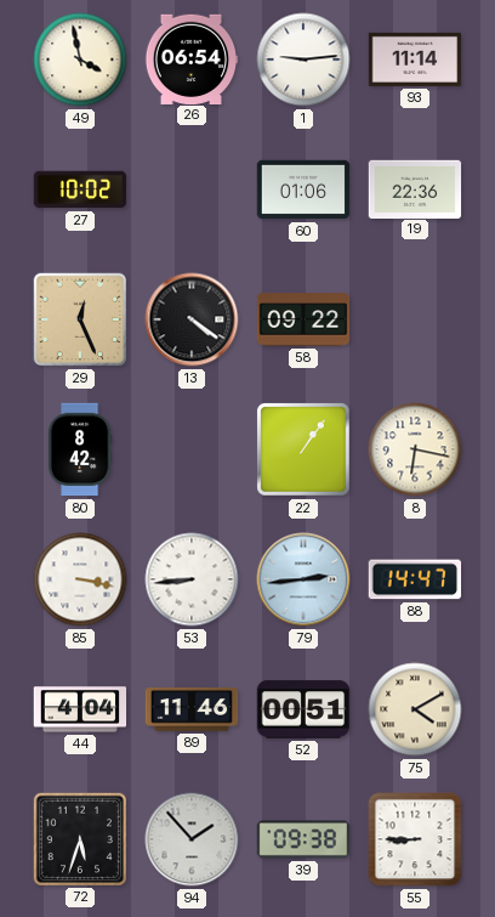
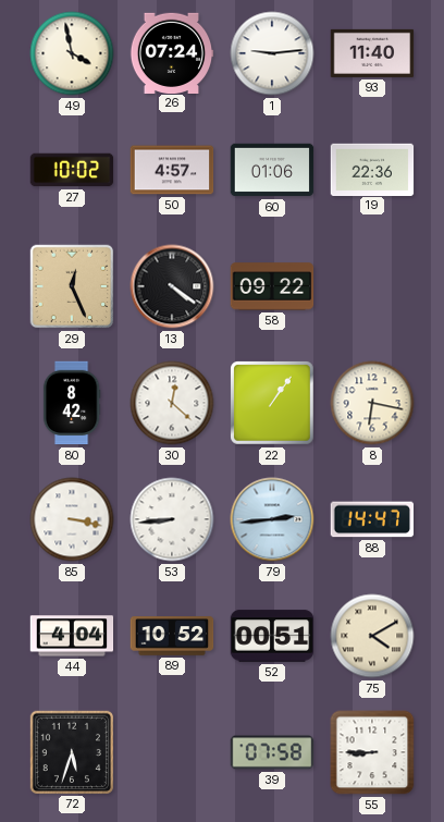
26: 06:54 -> 07:24
93: 11:14 -> 11:40
50: none -> 4:57
30: none -> 12:22
89: 11:46 -> 10:52
94: 1:53 -> none
39: 09:38 -> 07:58
